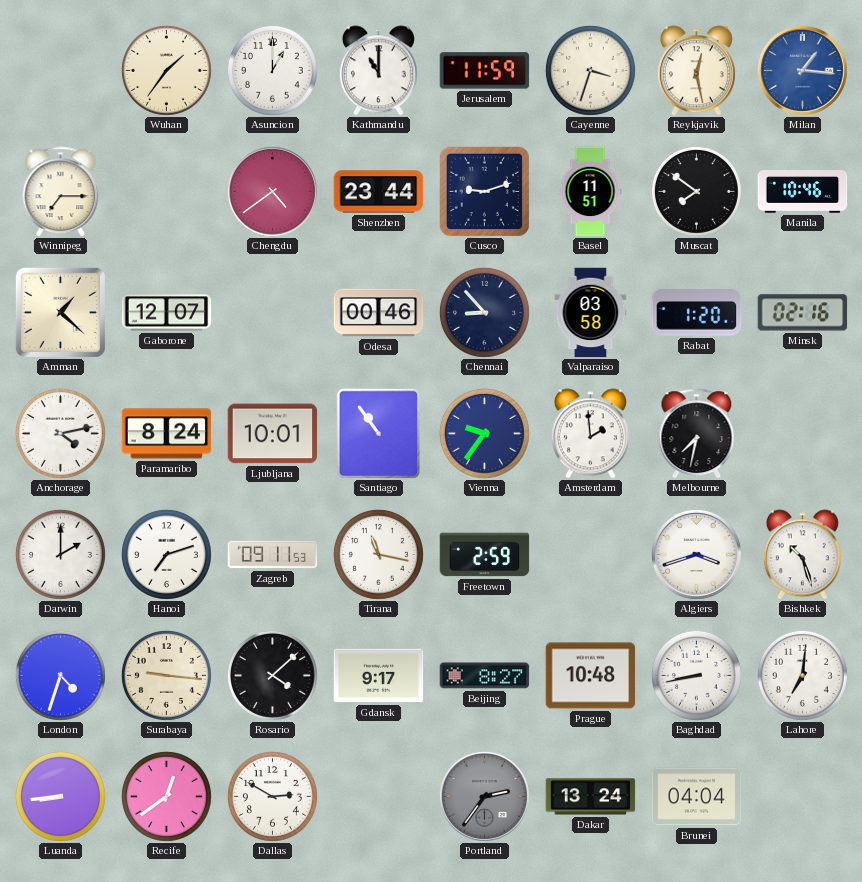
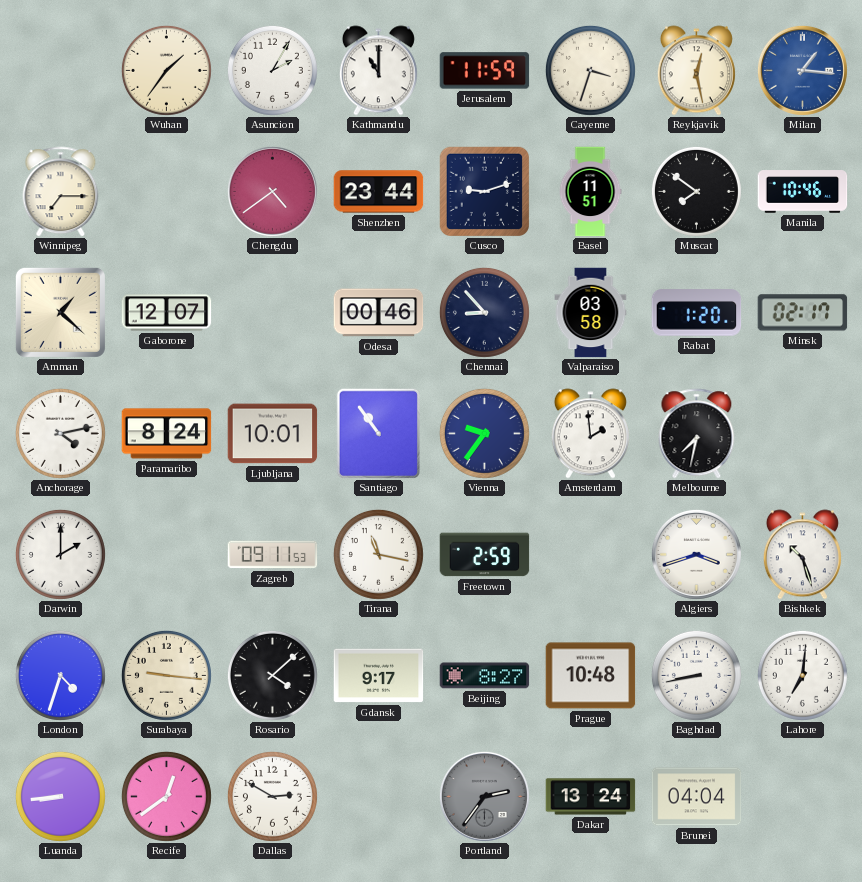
Asuncion: 1:00 -> 2:05
Minsk: 02:16 -> 02:17
Hanoi: 7:12 -> none
